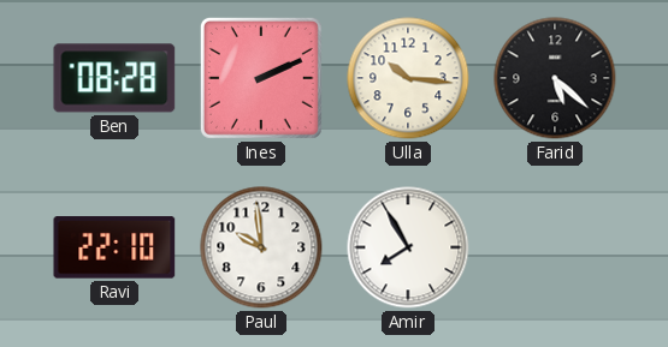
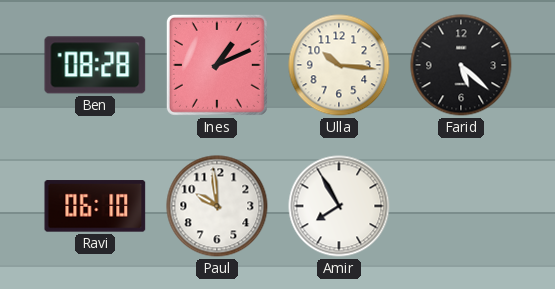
Ines: 2:11 -> 1:11
Ravi: 22:10 -> 06:10
